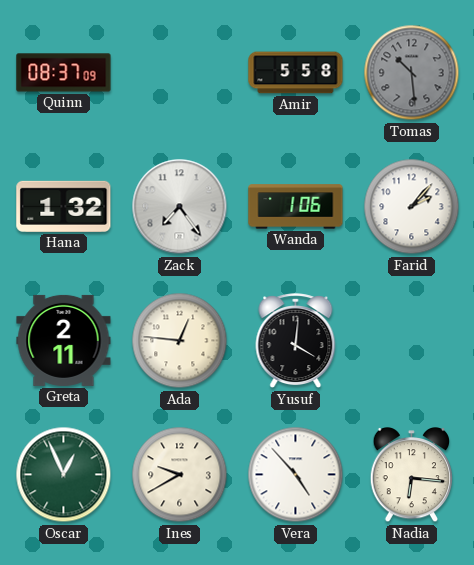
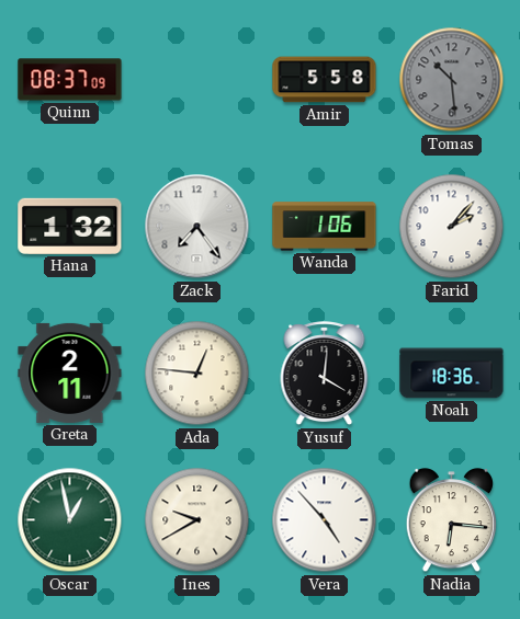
Noah: none -> 18:36
Oscar: 12:56 -> 12:58
